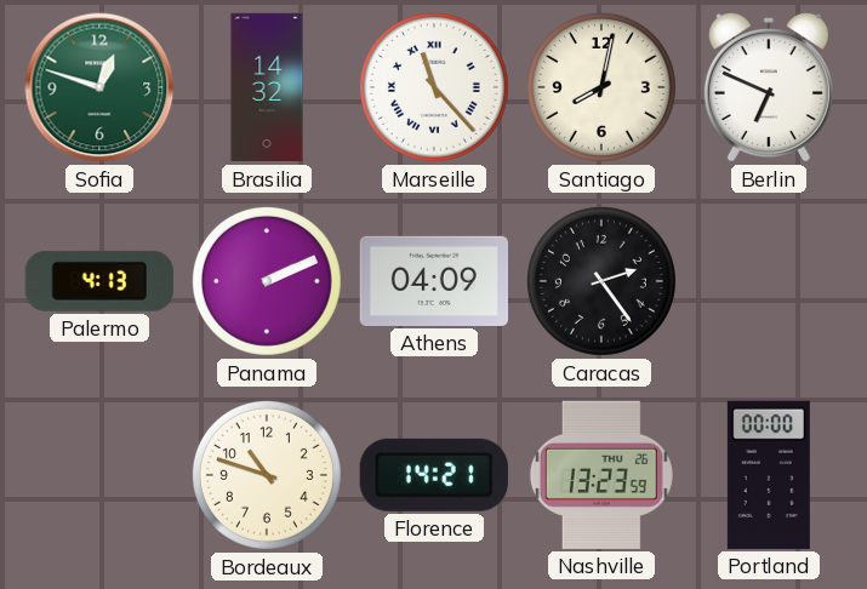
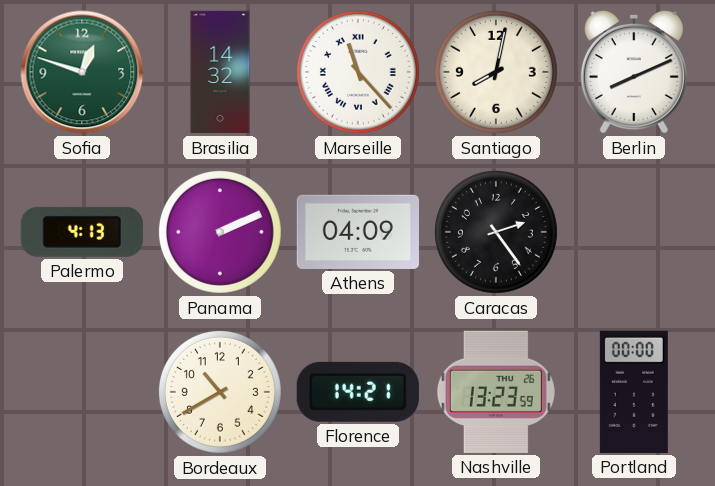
Berlin: 6:49 -> 8:11
Bordeaux: 10:48 -> 10:40
